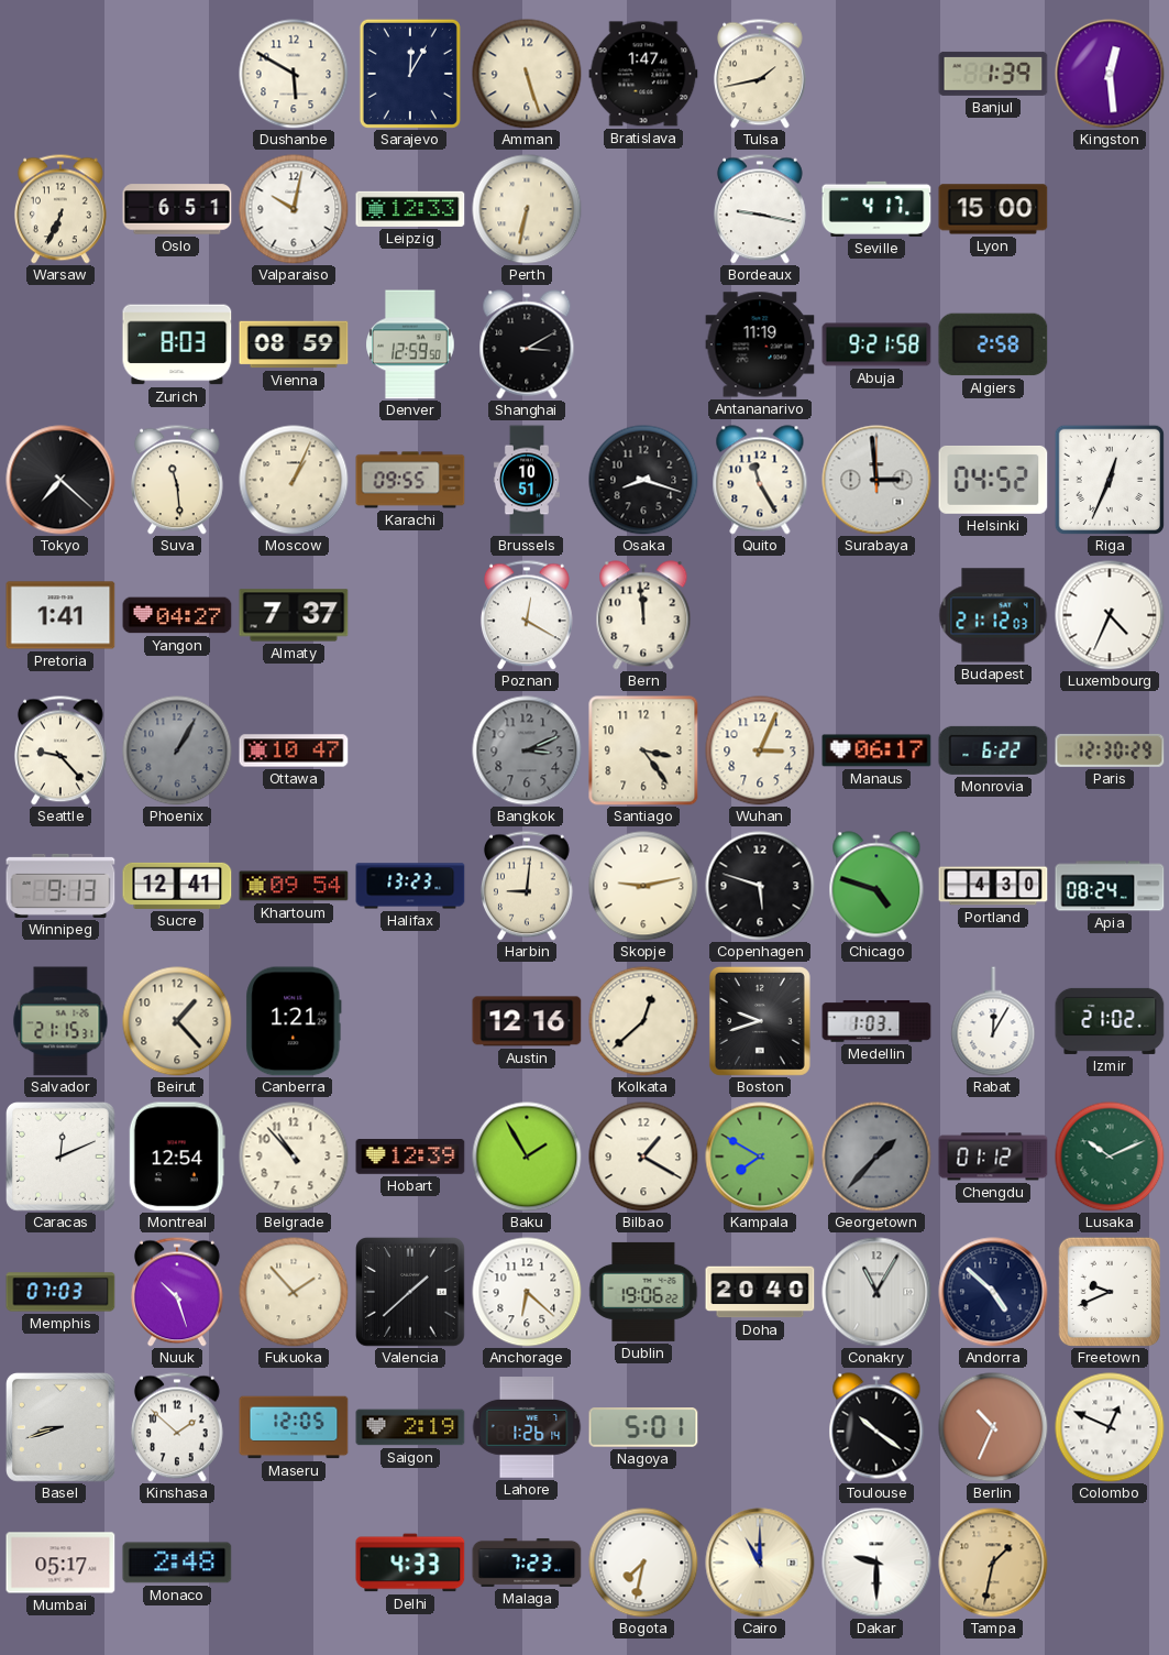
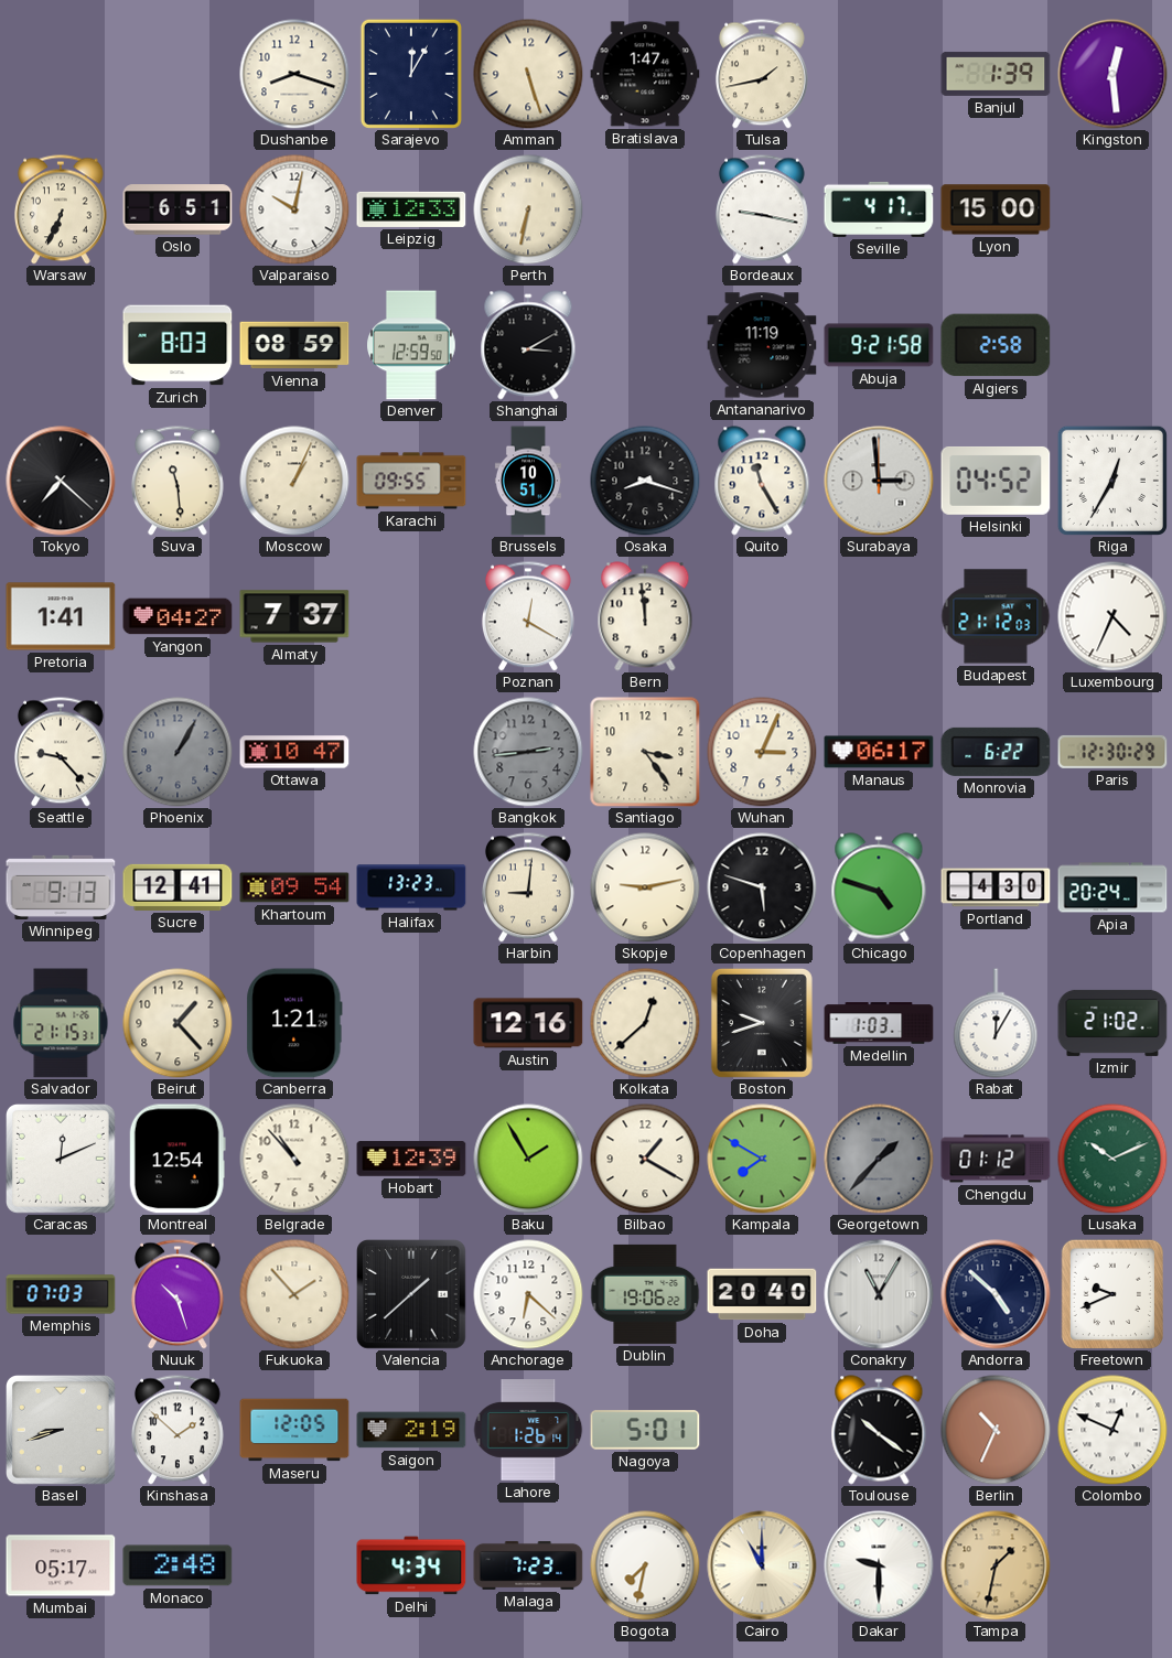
Dushanbe: 5:50 -> 8:18
Riga: 12:34 -> 12:35
Bangkok: 3:11 -> 2:44
Apia: 08:24 -> 20:24
Delhi: 4:33 -> 4:34
